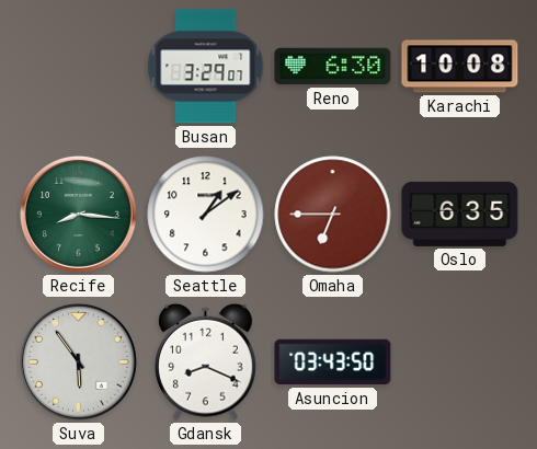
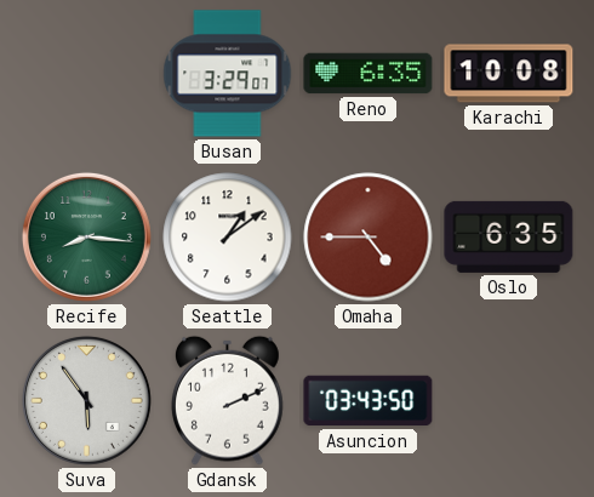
Reno: 6:30 -> 6:35
Omaha: 6:45 -> 4:45
Gdansk: 8:19 -> 2:11
